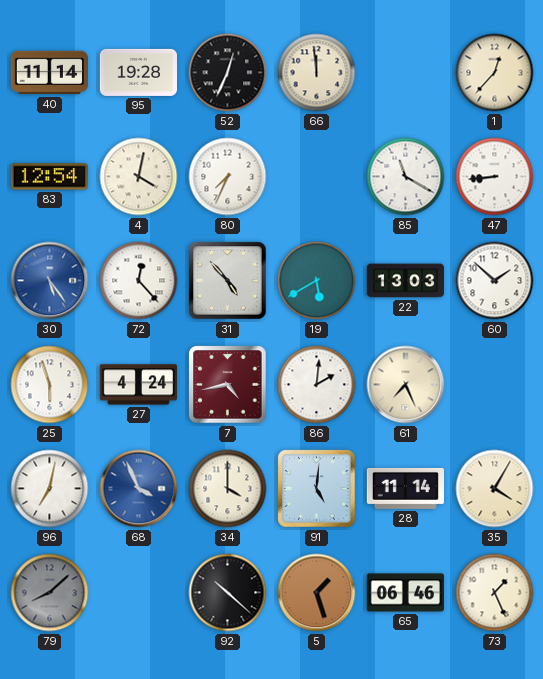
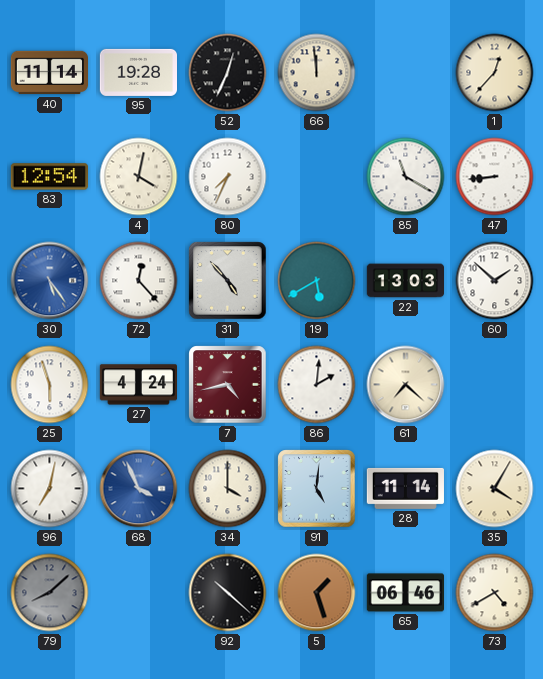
61: 7:26 -> 7:22
73: 1:26 -> 4:40
